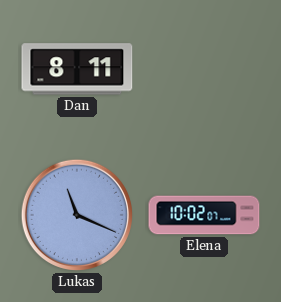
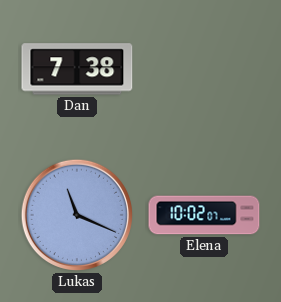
Dan: 8:11 -> 7:38
